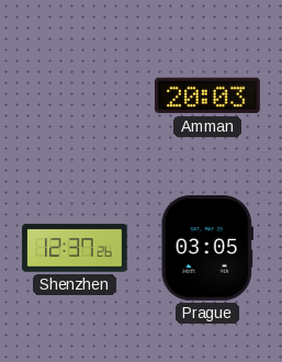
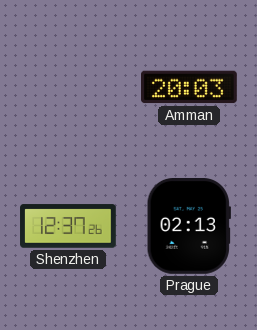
Prague: 03:05 -> 02:13
